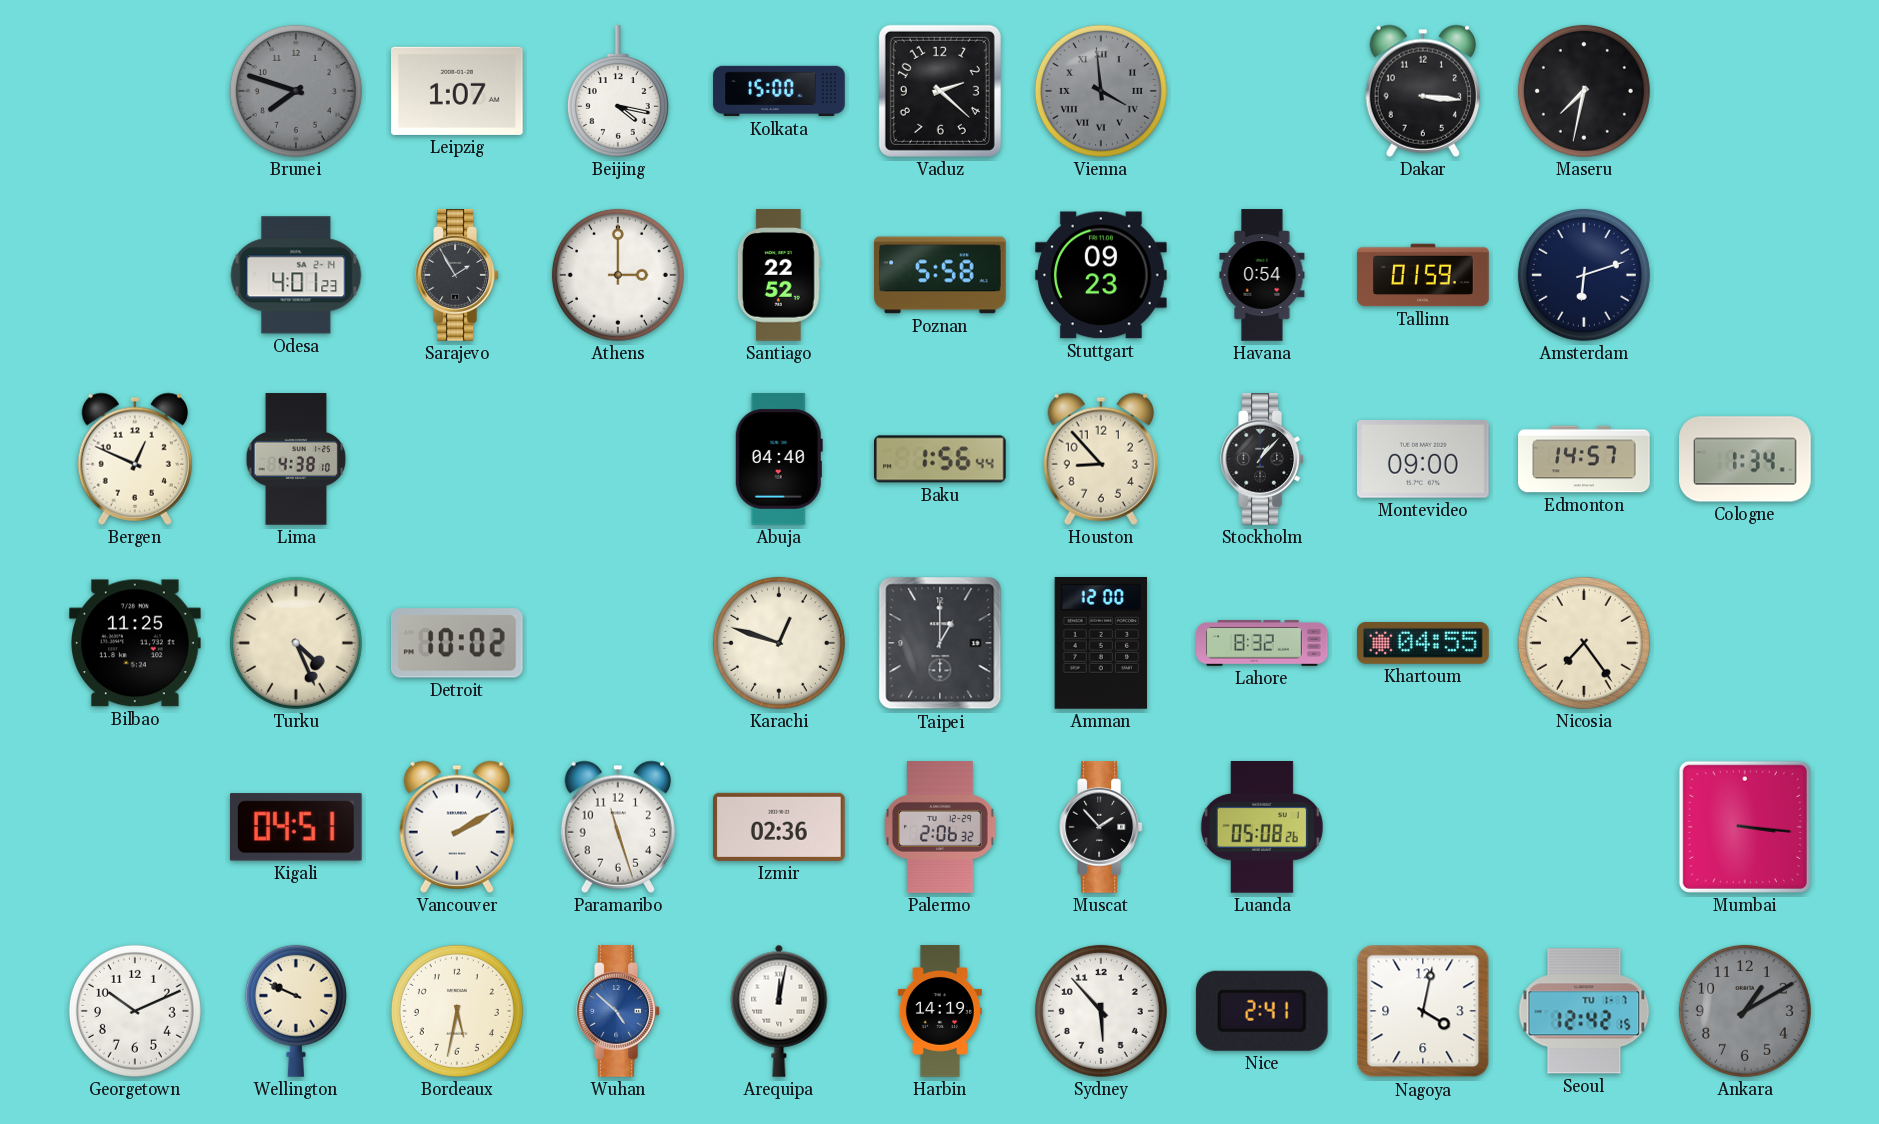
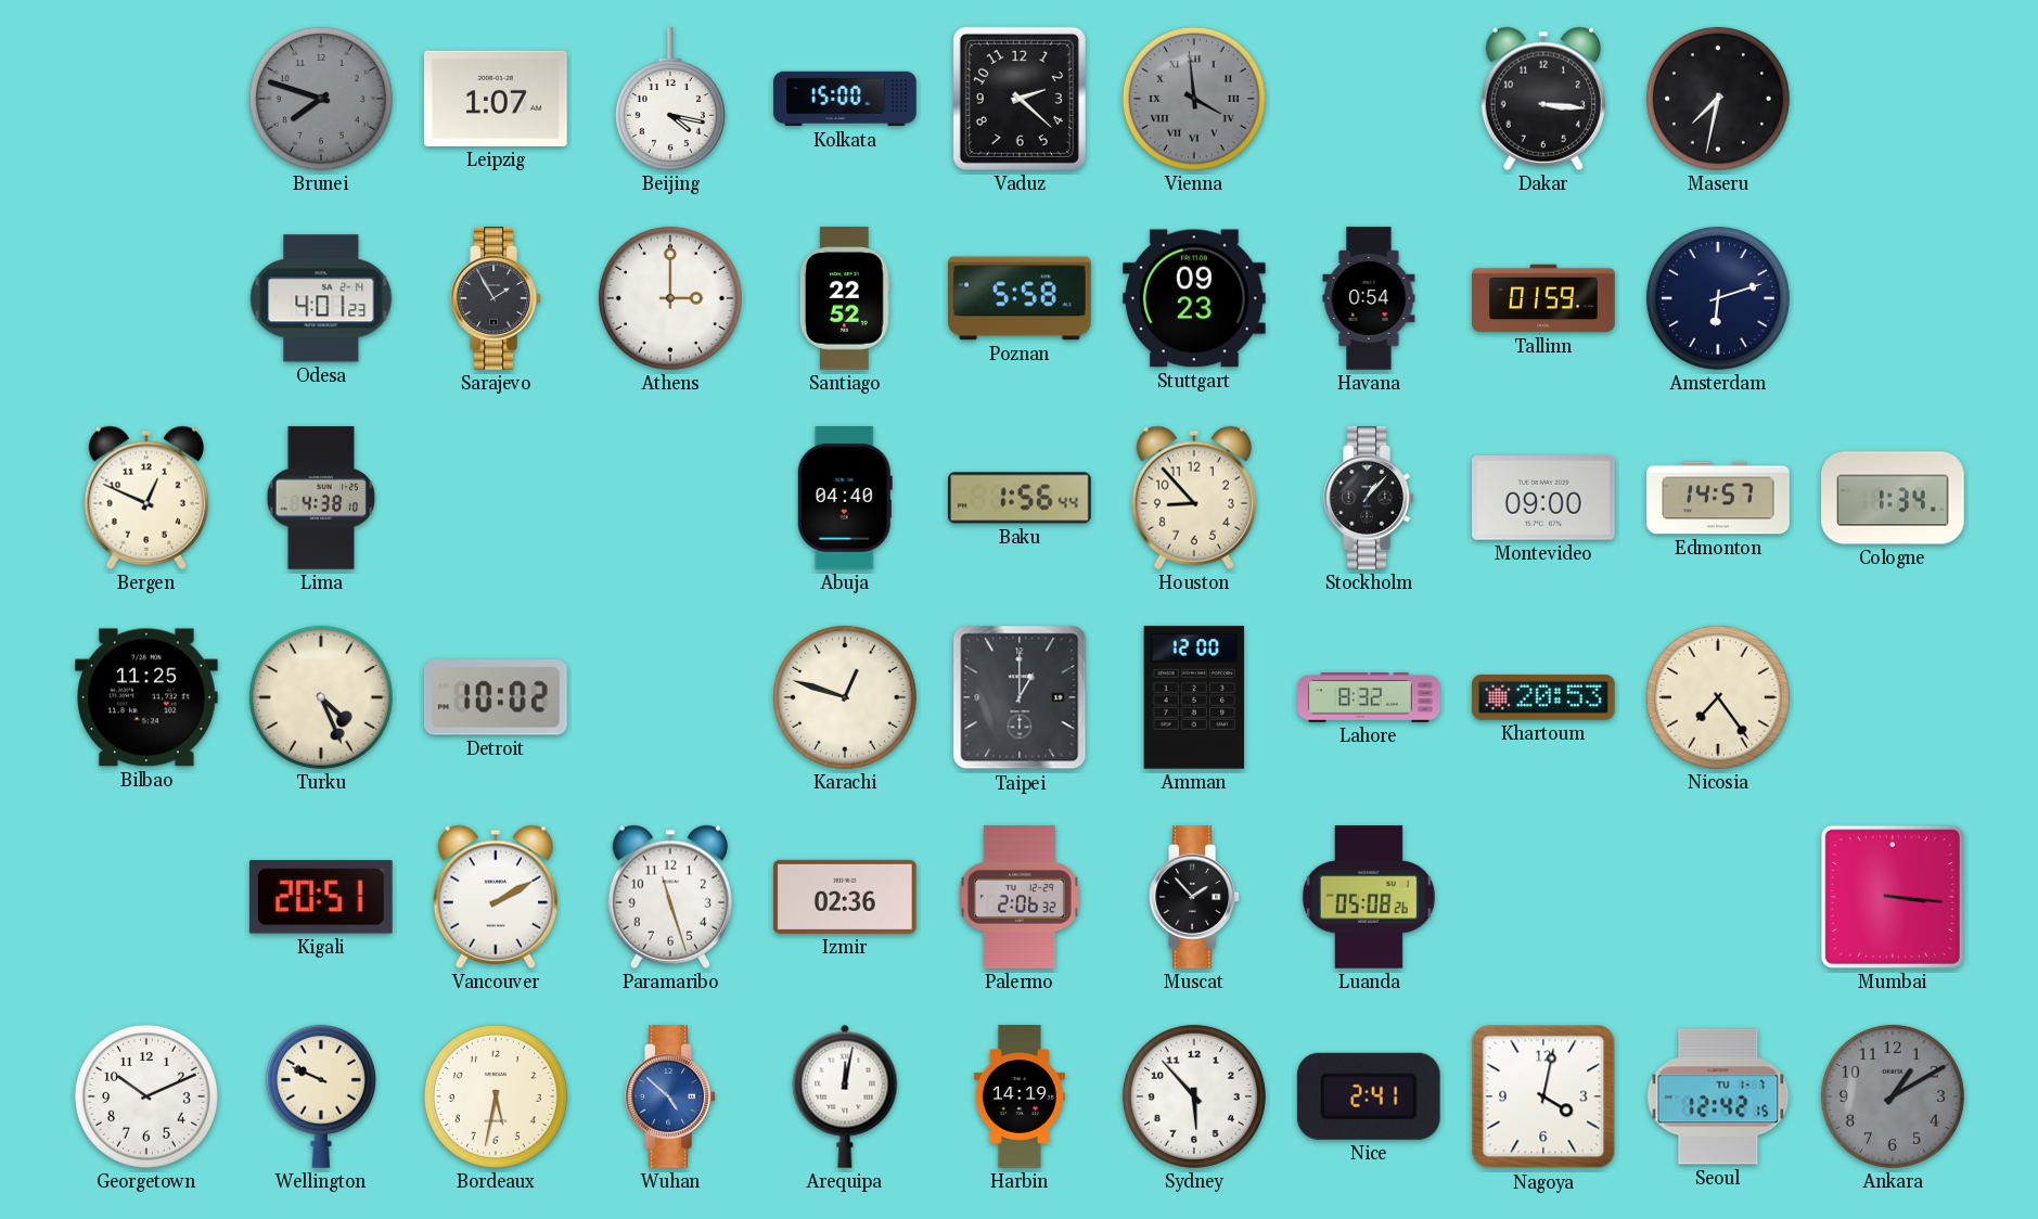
Khartoum: 04:55 -> 20:53
Kigali: 04:51 -> 20:51
